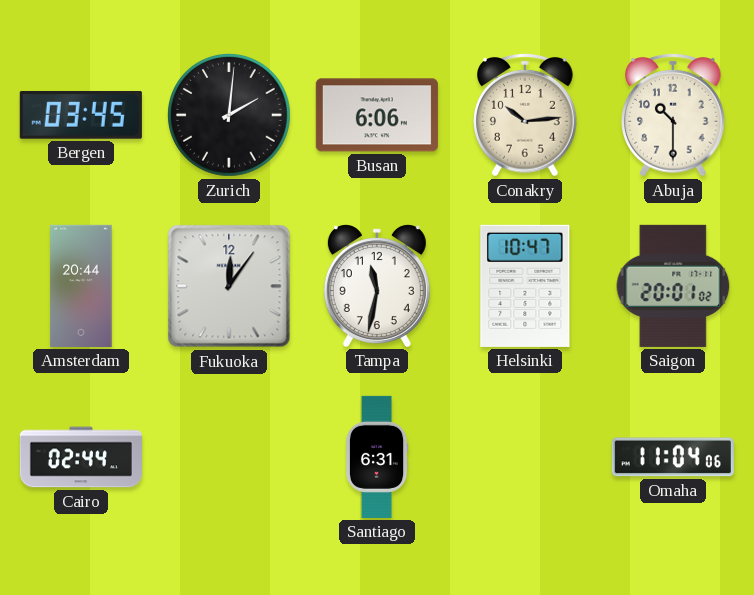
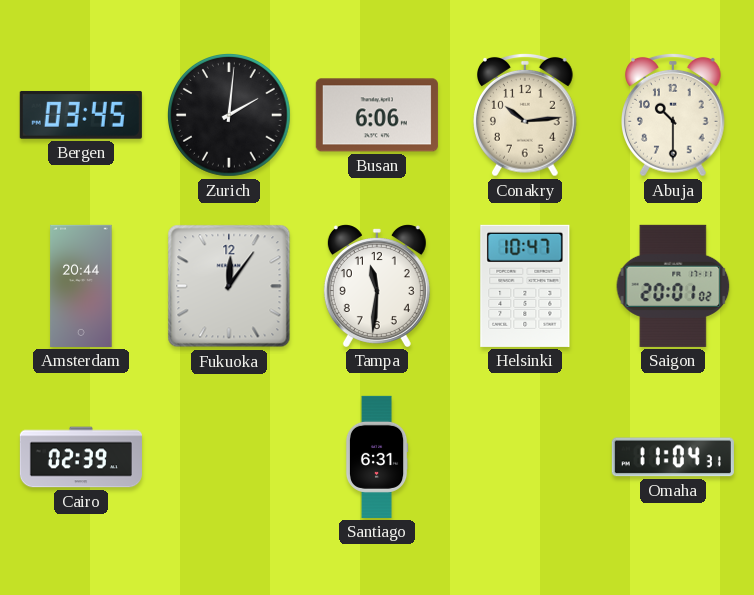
Tampa: 11:32 -> 11:31
Cairo: 02:44 -> 02:39
Omaha: 11:04:06 -> 11:04:31
